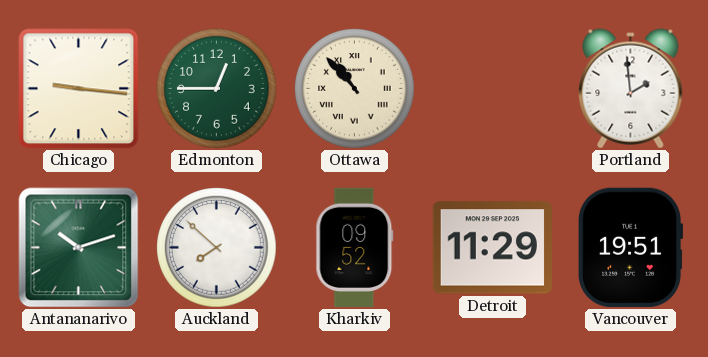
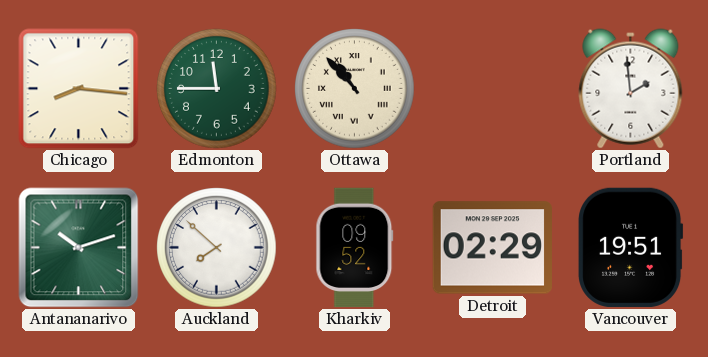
Chicago: 9:16 -> 8:16
Edmonton: 12:45 -> 11:45
Detroit: 11:29 -> 02:29
